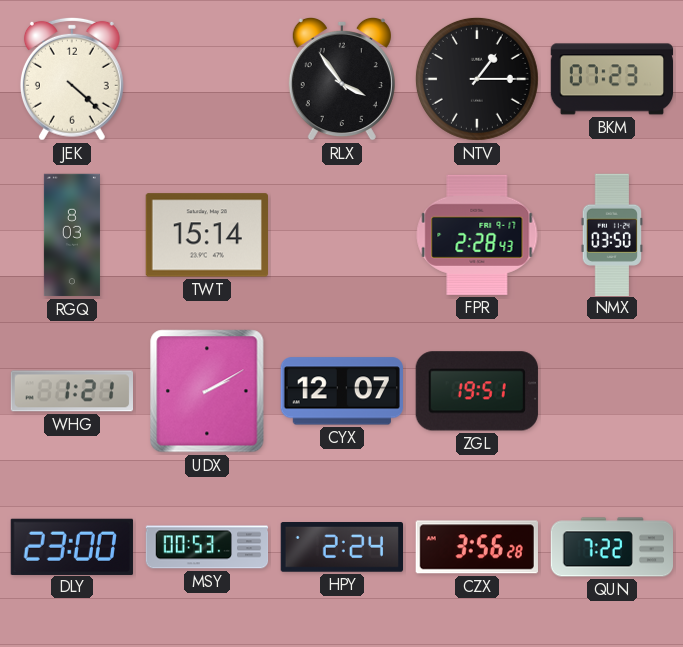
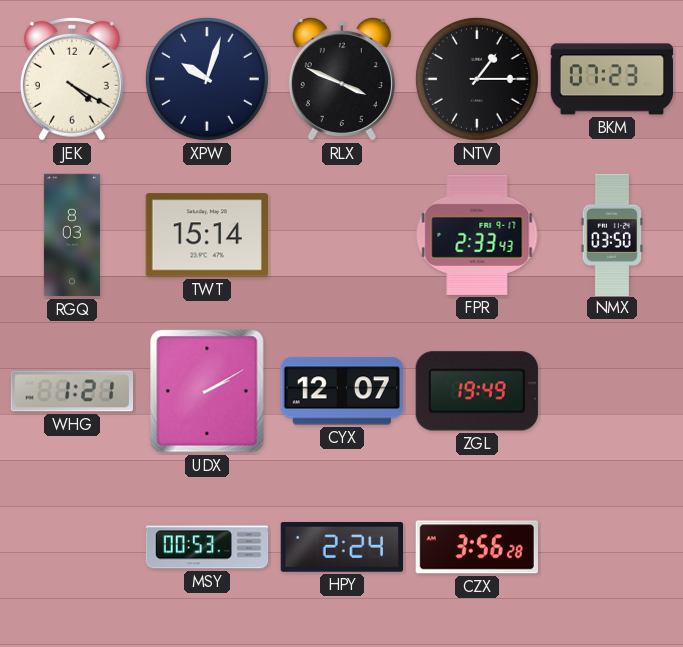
JEK: 4:22 -> 4:20
XPW: none -> 10:03
RLX: 3:54 -> 3:49
FPR: 2:28 -> 2:33
ZGL: 19:51 -> 19:49
DLY: 23:00 -> none
QUN: 7:22 -> none
